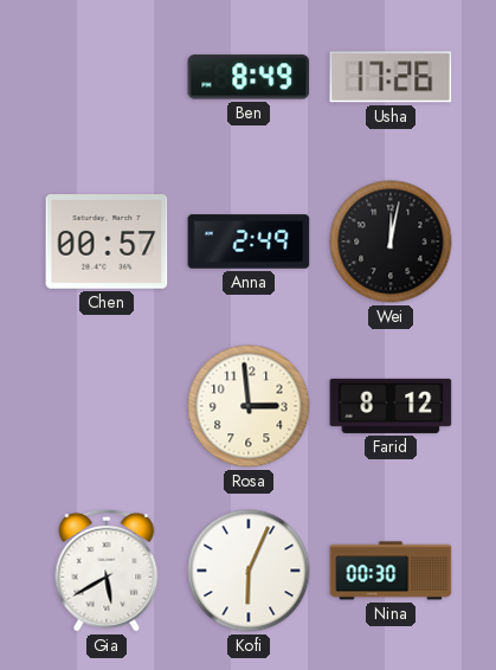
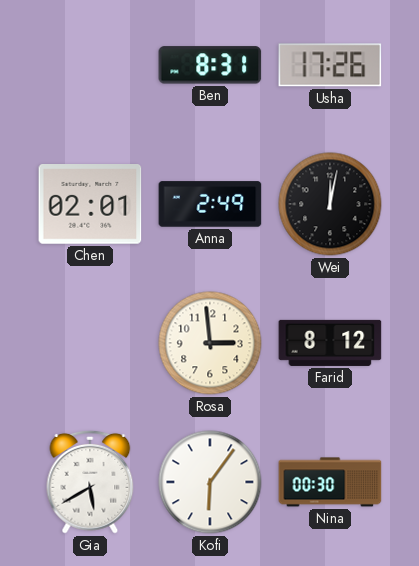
Ben: 8:49 -> 8:31
Chen: 00:57 -> 02:01
Kofi: 6:04 -> 6:06
